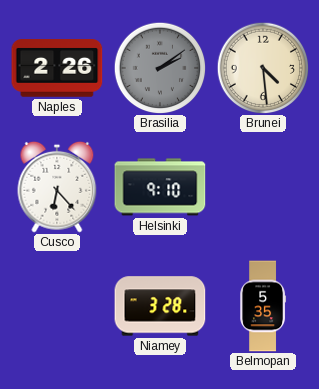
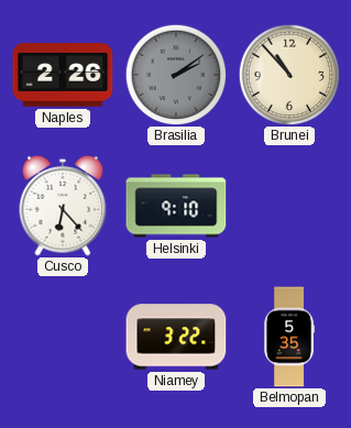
Brunei: 4:29 -> 10:53
Niamey: 3:28 -> 3:22
